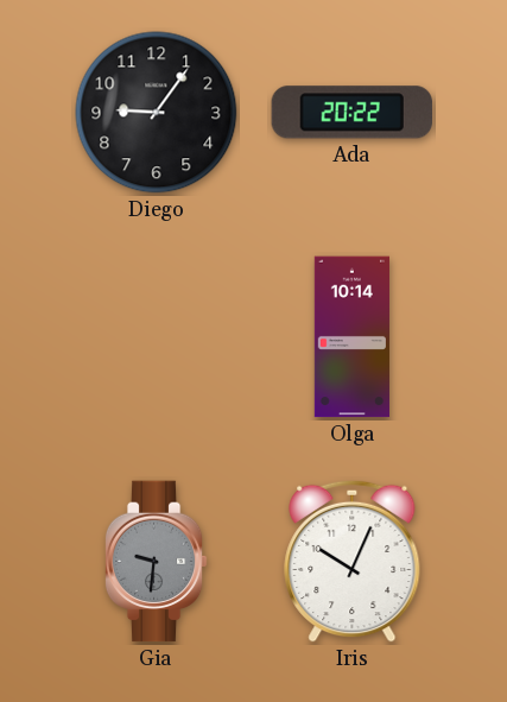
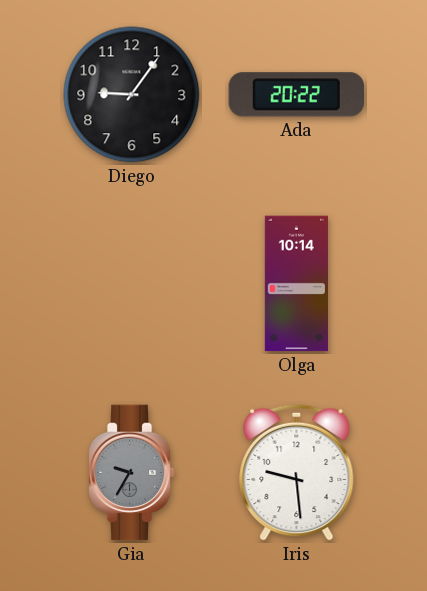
Gia: 9:31 -> 9:35
Iris: 10:04 -> 9:29
